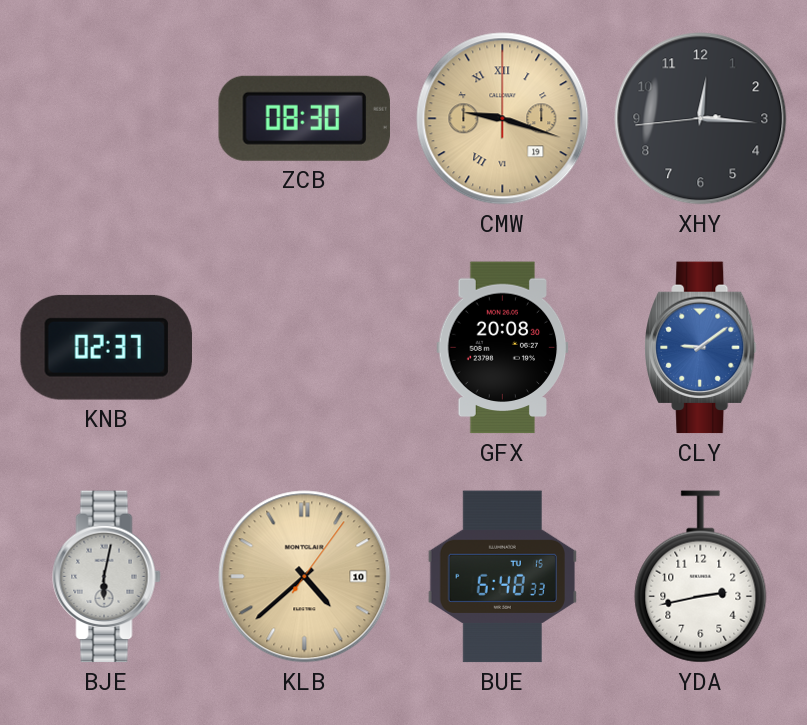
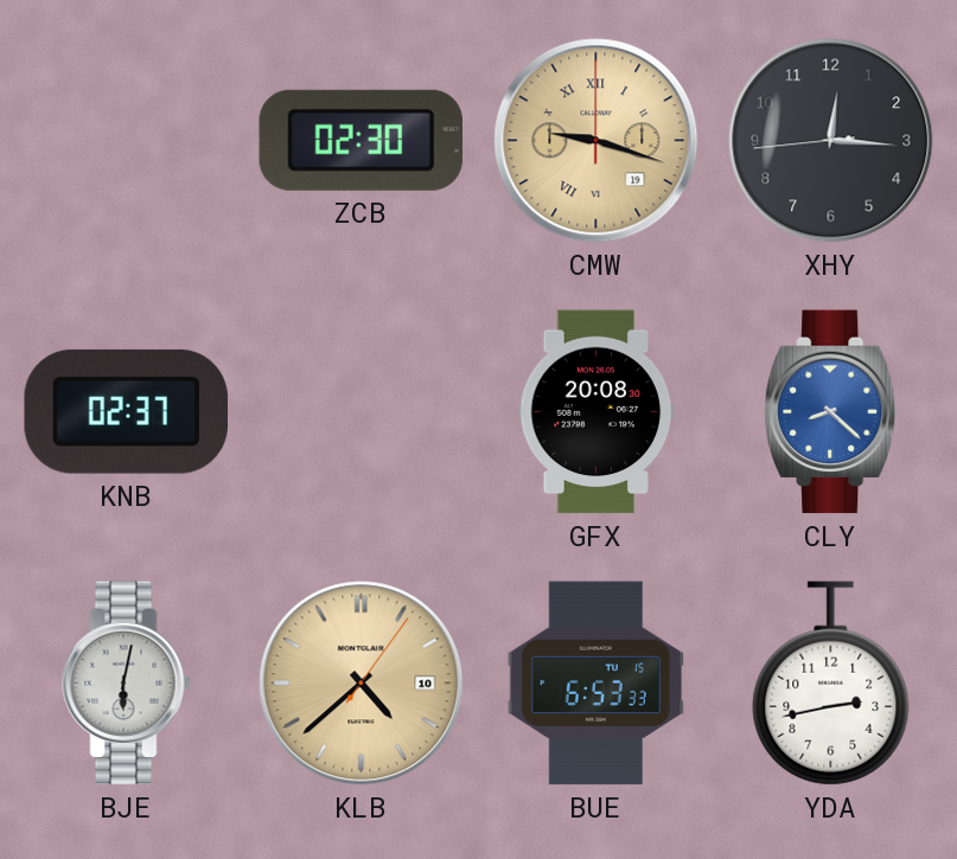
ZCB: 08:30 -> 02:30
CLY: 9:09 -> 8:22
BUE: 6:48 -> 6:53
